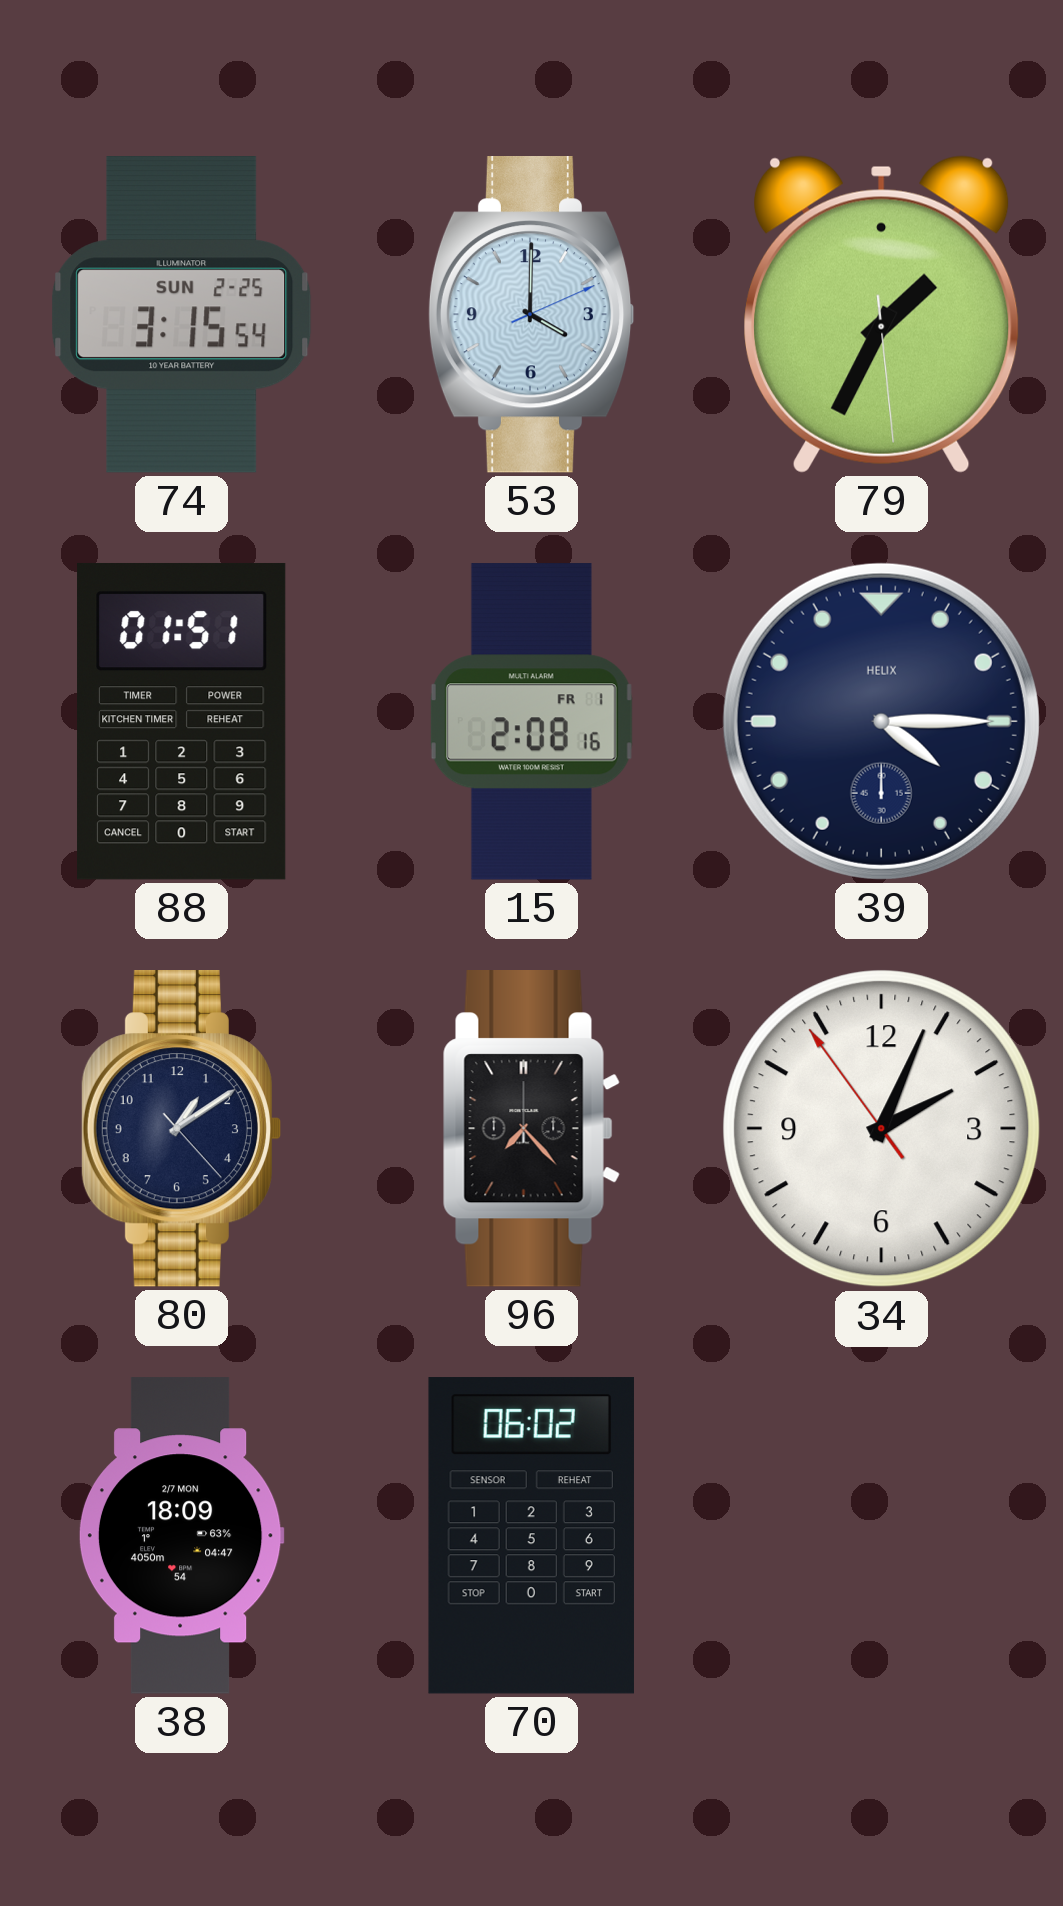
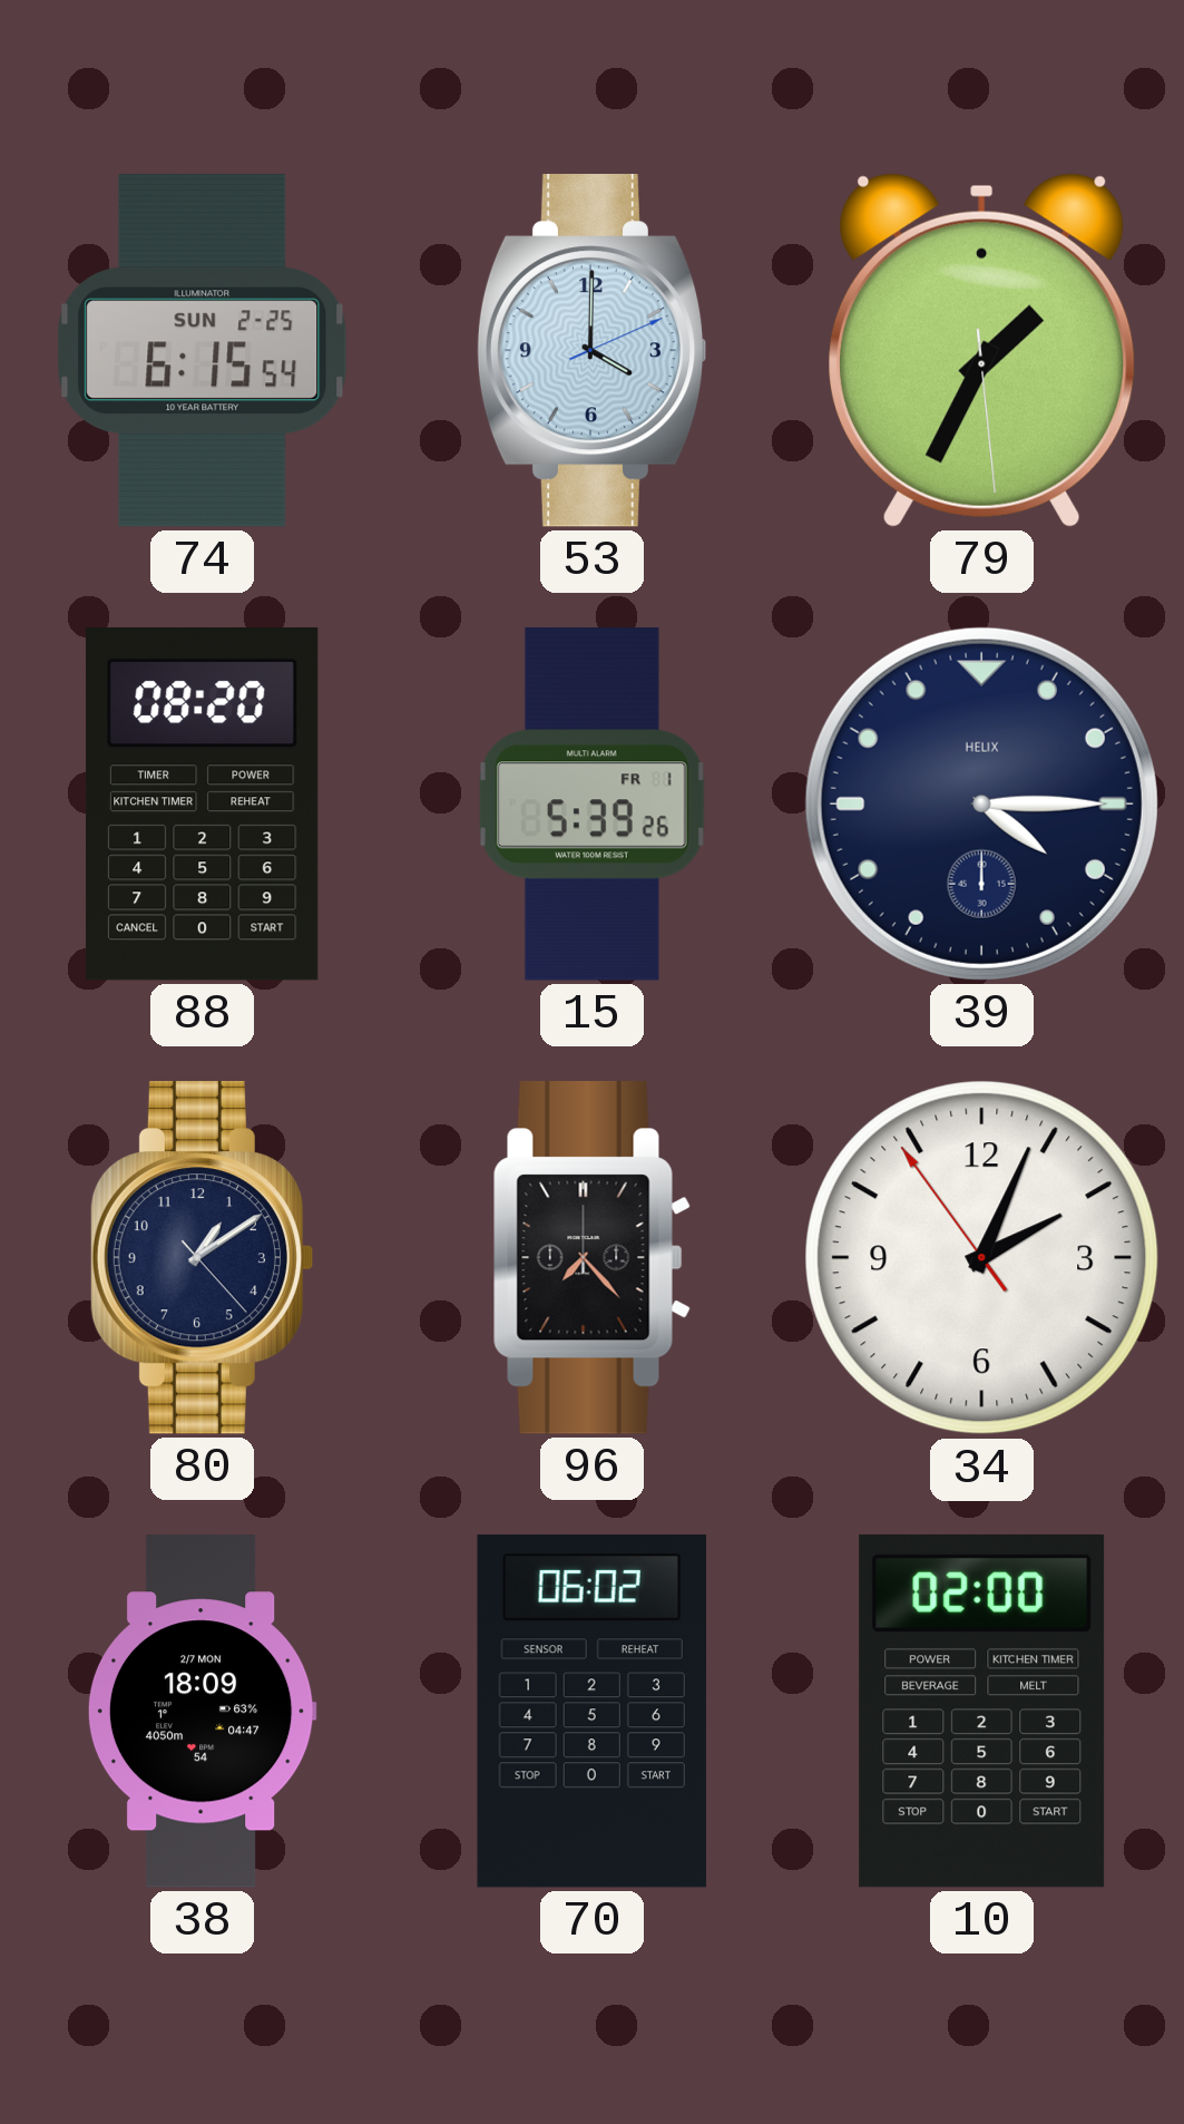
74: 3:15 -> 6:15
88: 01:51 -> 08:20
15: 2:08 -> 5:39
10: none -> 02:00
